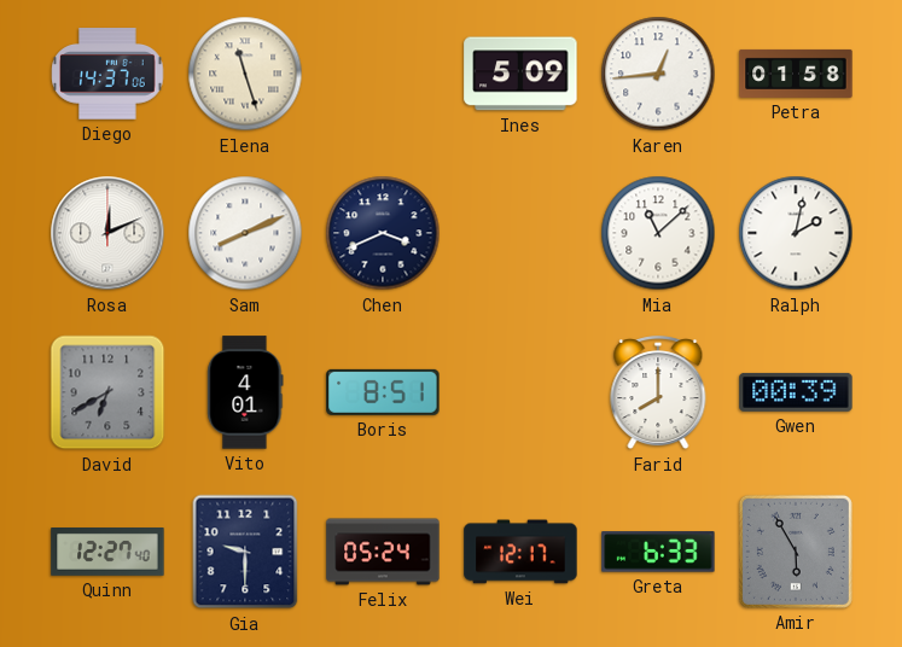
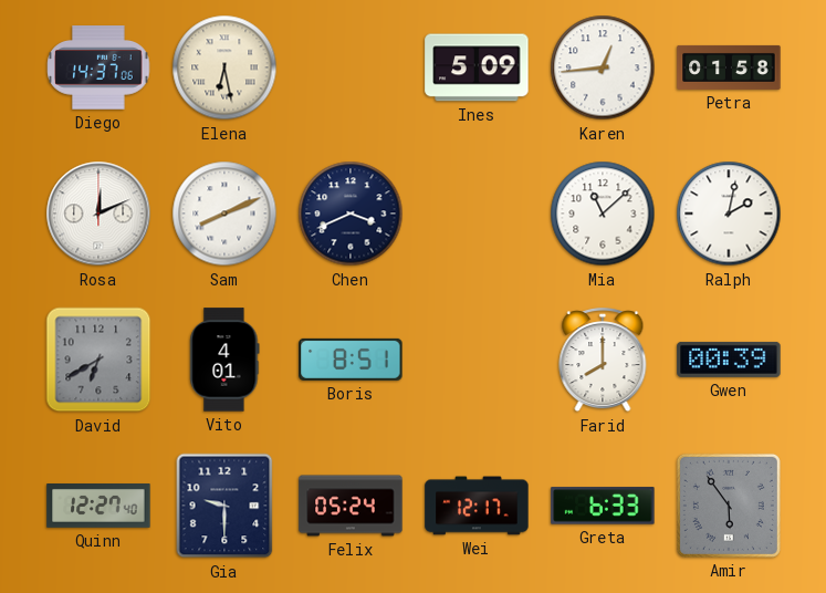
Elena: 11:27 -> 6:28
Amir: 5:55 -> 5:54
